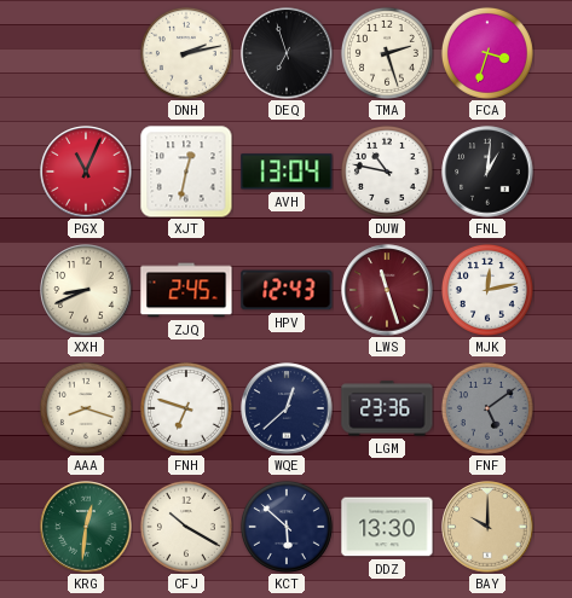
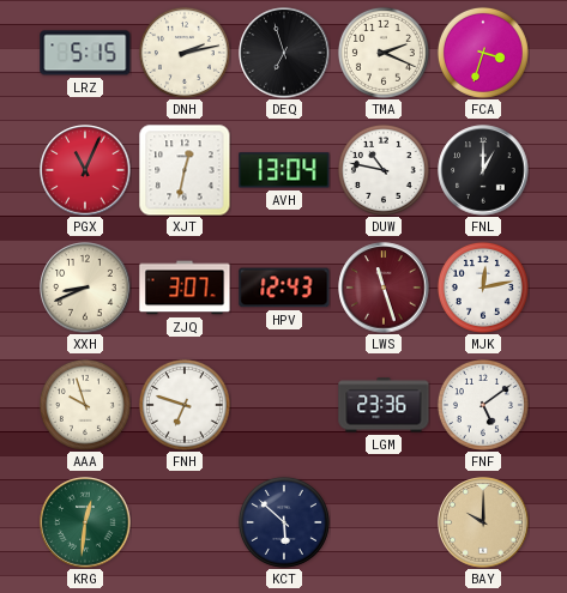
LRZ: none -> 5:15
TMA: 2:27 -> 2:19
FNL: 1:01 -> 1:00
ZJQ: 2:45 -> 3:07
AAA: 8:18 -> 9:57
WQE: 12:38 -> none
FNF dial: grey -> white
CFJ: 10:20 -> none
DDZ: 13:30 -> none
